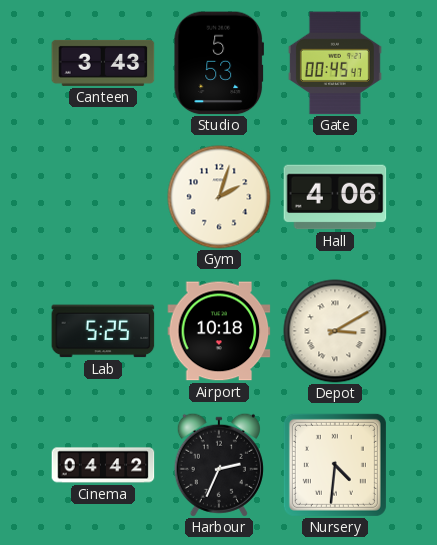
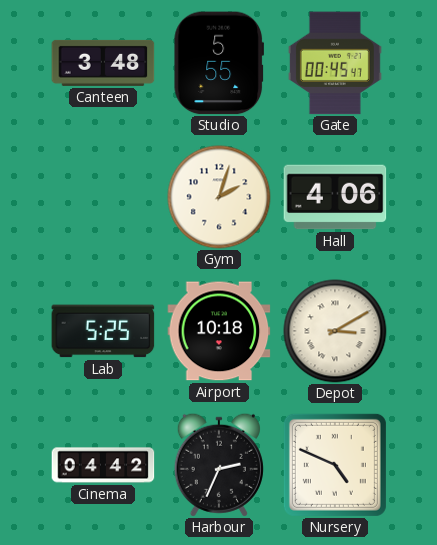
Canteen: 3:43 -> 3:48
Studio: 5:53 -> 5:55
Nursery: 4:31 -> 4:49
